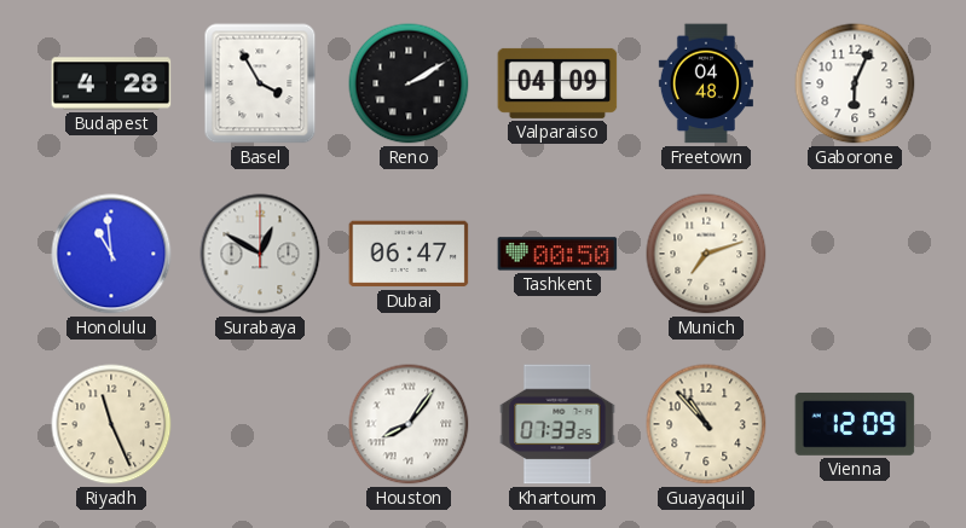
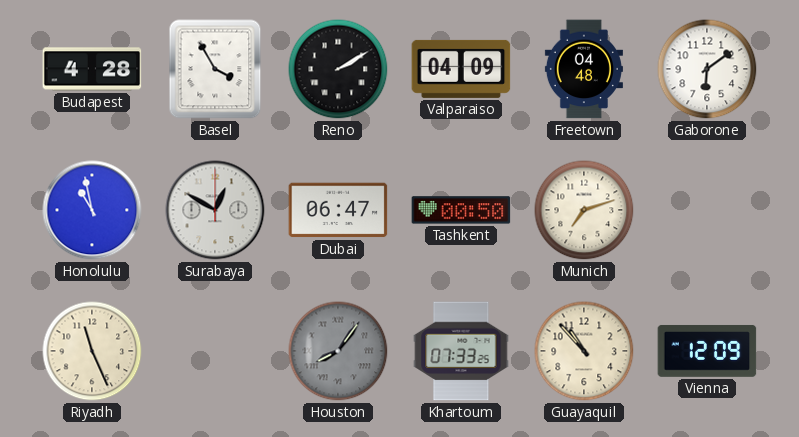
Gaborone: 6:04 -> 6:09
Honolulu: 10:59 -> 10:58
Houston dial: white -> grey
